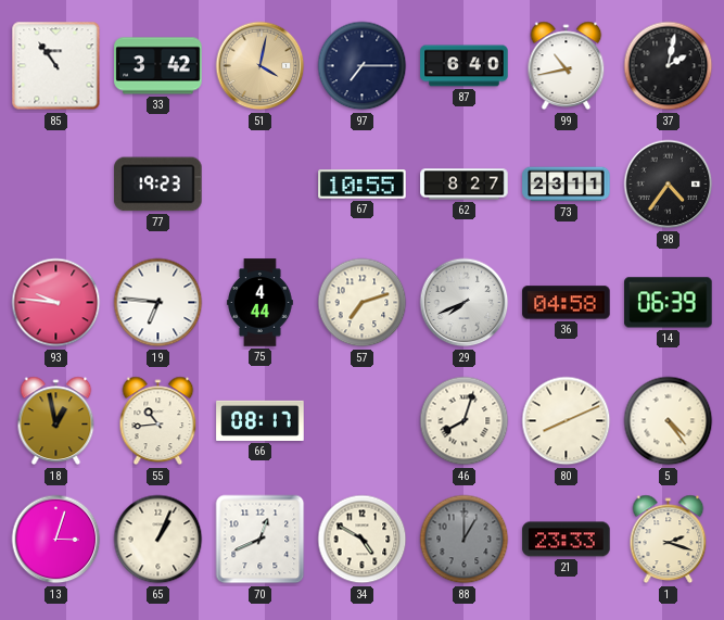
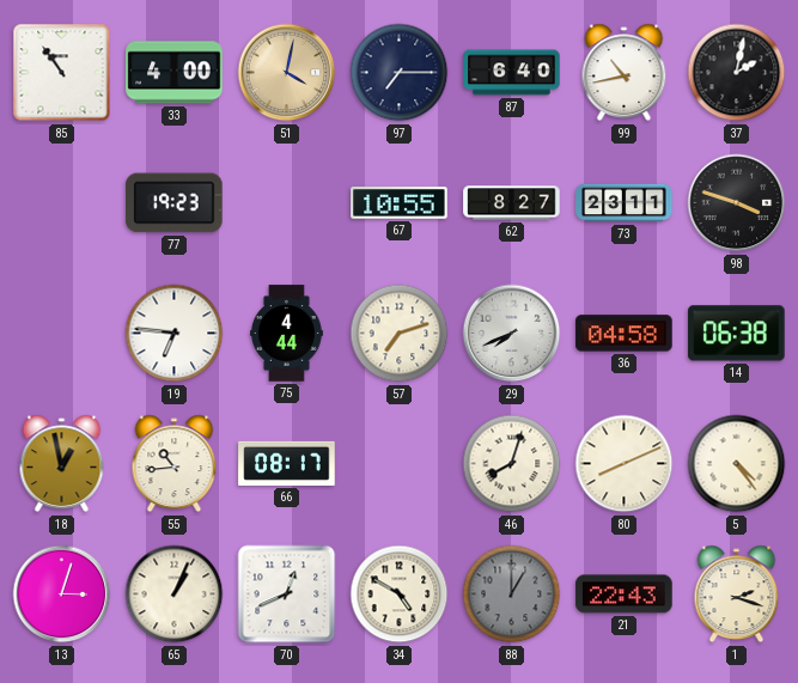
33: 3:42 -> 4:00
98: 4:36 -> 3:48
93: 9:46 -> none
14: 06:39 -> 06:38
21: 23:33 -> 22:43
